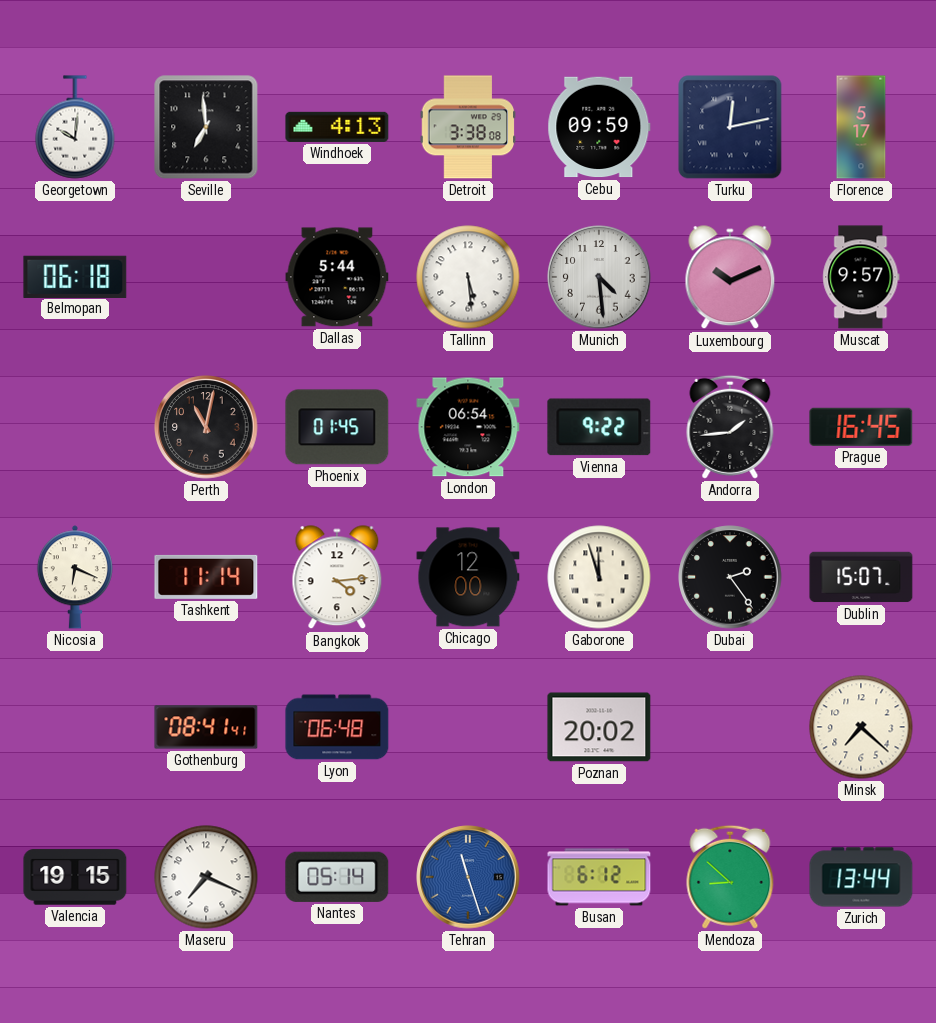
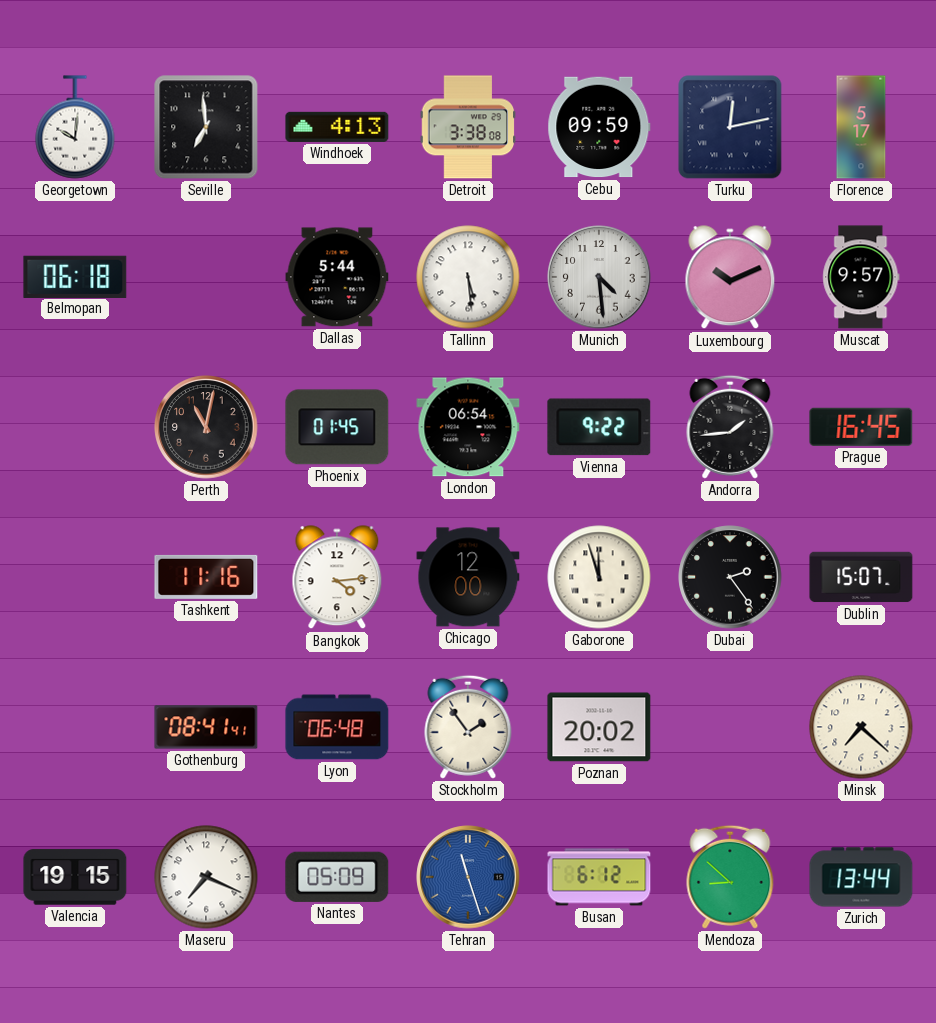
Nicosia: 6:19 -> none
Tashkent: 11:14 -> 11:16
Stockholm: none -> 1:54
Nantes: 05:14 -> 05:09
